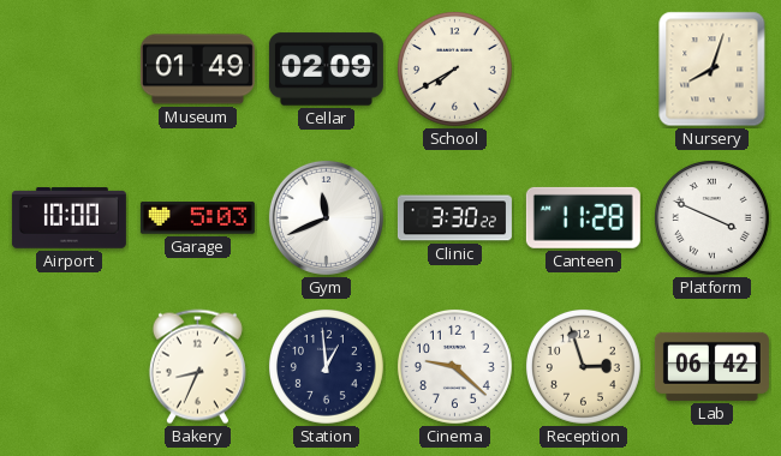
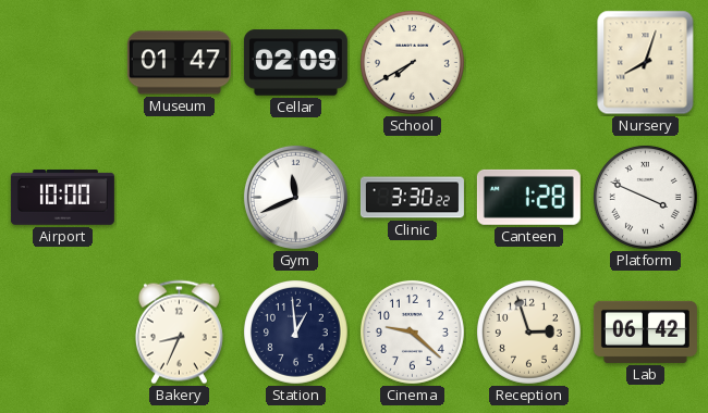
Museum: 01:49 -> 01:47
Garage: 5:03 -> none
Canteen: 11:28 -> 1:28
